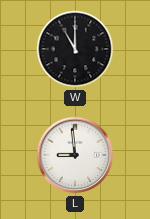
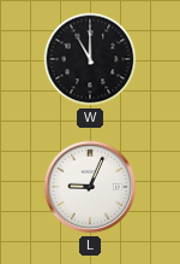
L: 8:59 -> 9:04
